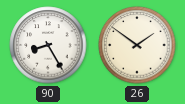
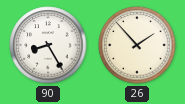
26: 1:51 -> 1:53
